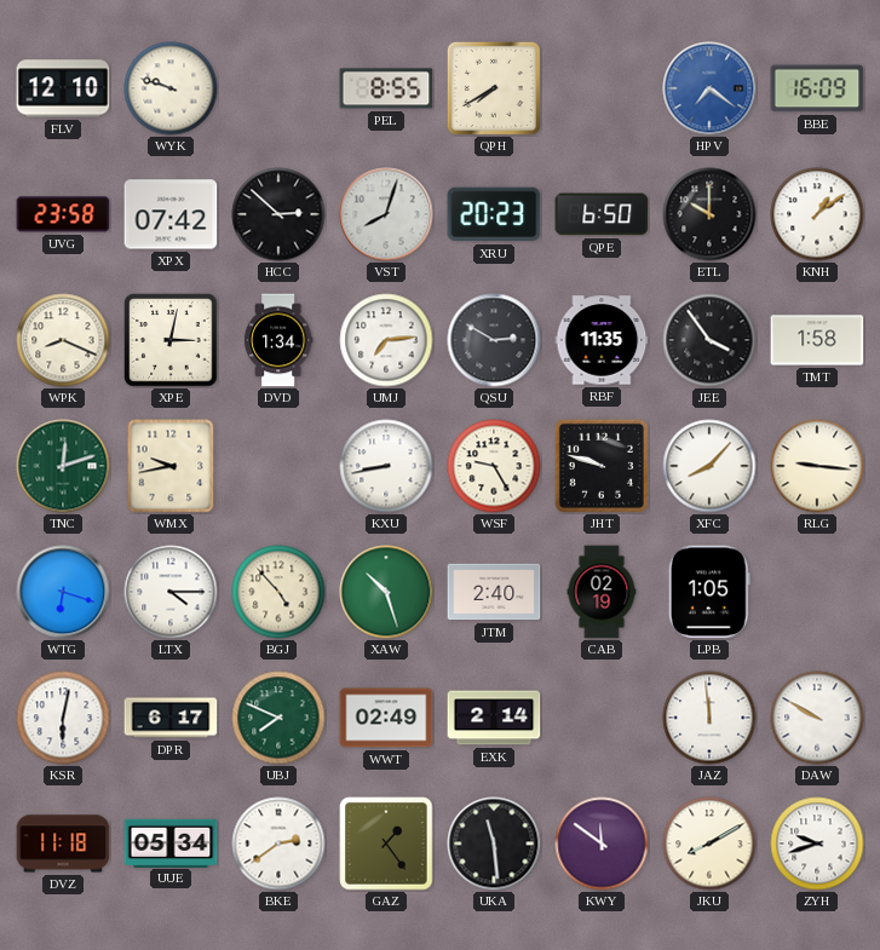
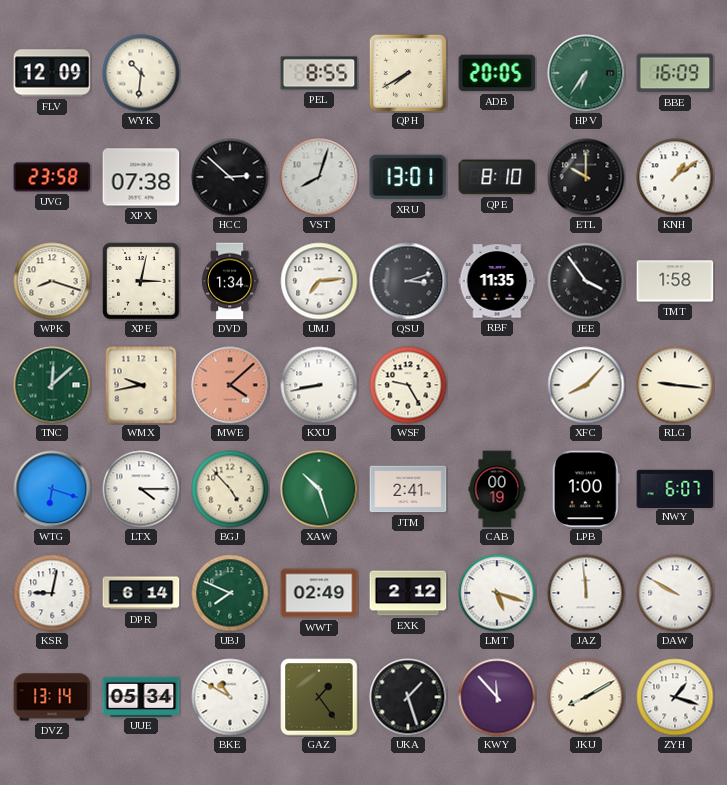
FLV: 12:10 -> 12:09
WYK: 9:48 -> 10:31
ADB: none -> 20:05
HPV: 7:21 -> 6:36
HPV dial: blue -> green
XPX: 07:42 -> 07:38
XRU: 20:23 -> 13:01
QPE: 6:50 -> 8:10
WPK: 8:19 -> 8:18
QSU: 2:50 -> 3:12
TNC: 12:12 -> 12:08
MWE: none -> 4:08
JHT: 9:48 -> none
JTM: 2:40 -> 2:41
CAB: 02:19 -> 00:19
LPB: 1:05 -> 1:00
NWY: none -> 6:07
KSR: 6:02 -> 9:02
DPR: 6:17 -> 6:14
EXK: 2:14 -> 2:12
LMT: none -> 5:18
DVZ: 11:18 -> 13:14
BKE: 2:39 -> 10:50
UKA: 11:29 -> 1:27
KWY: 11:51 -> 11:53
ZYH: 9:42 -> 1:18
